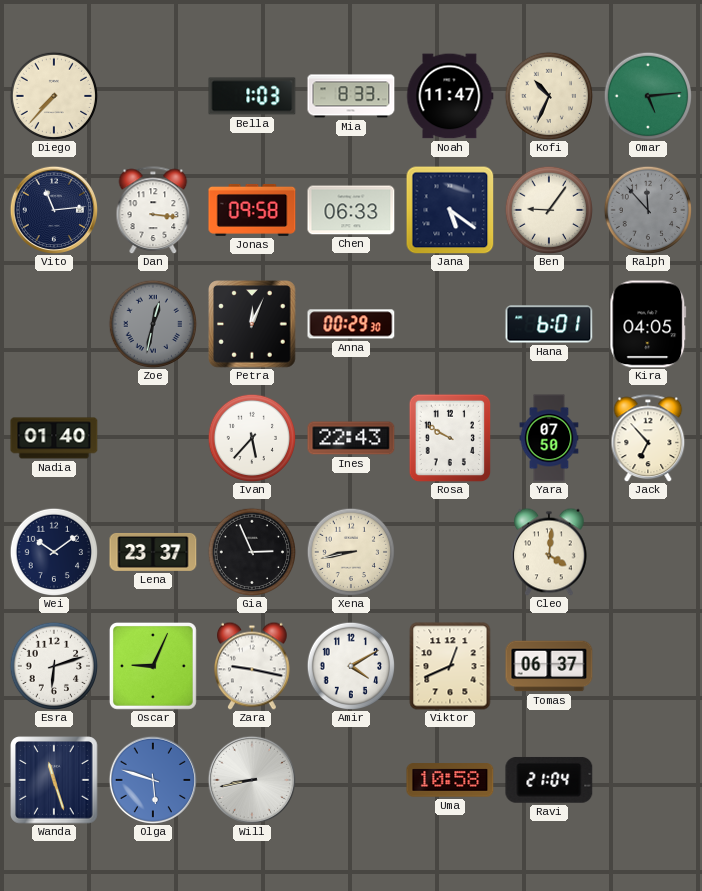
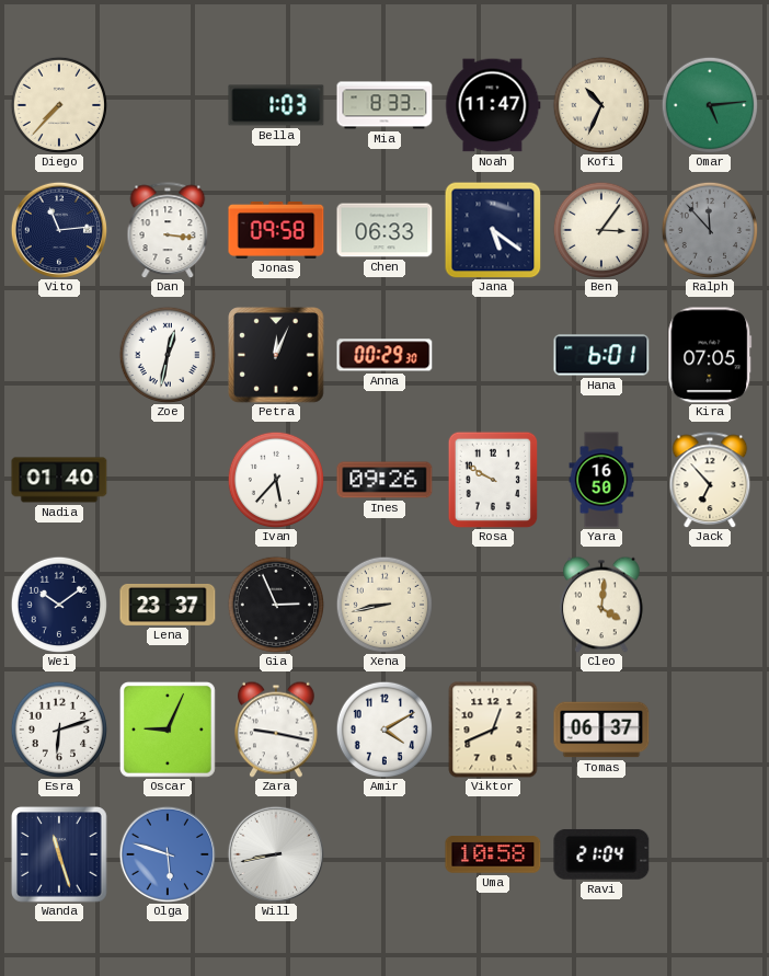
Ben: 9:06 -> 3:06
Zoe dial: grey -> white
Kira: 04:05 -> 07:05
Ines: 22:43 -> 09:26
Yara: 07:50 -> 16:50
